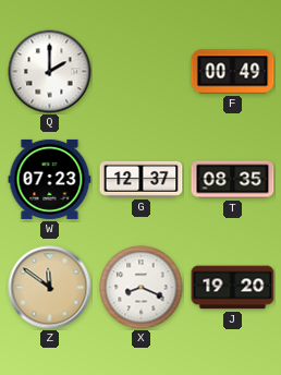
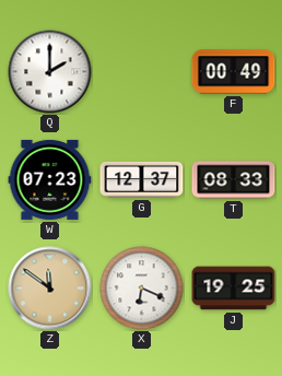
T: 08:35 -> 08:33
X: 8:19 -> 6:19
J: 19:20 -> 19:25
